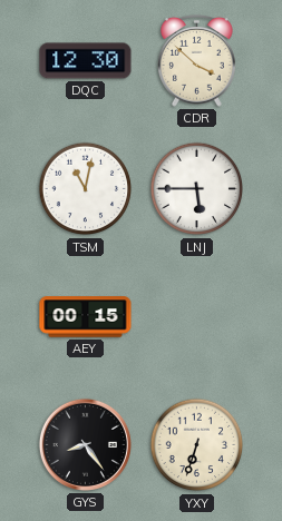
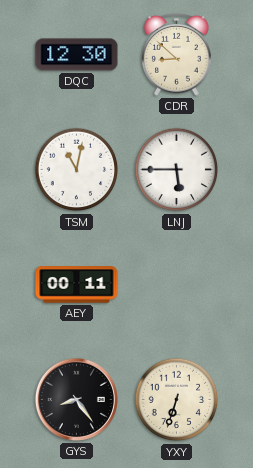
CDR: 3:52 -> 8:52
AEY: 00:15 -> 00:11
